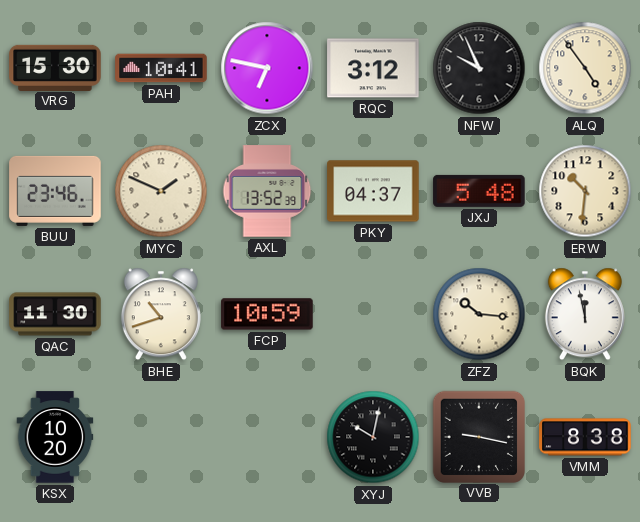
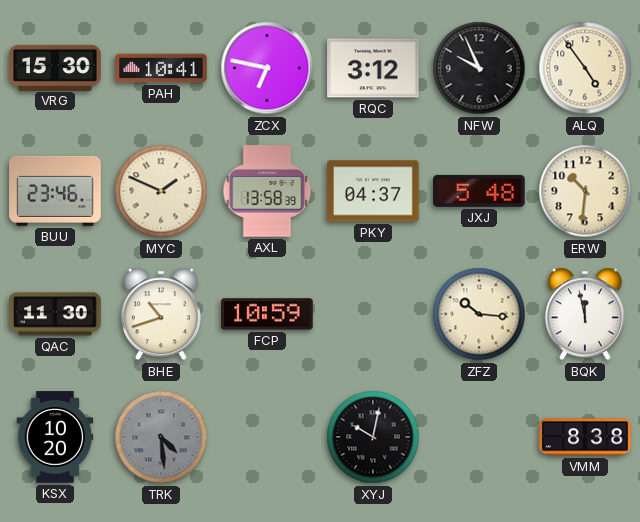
AXL: 13:52 -> 13:58
TRK: none -> 4:29
VVB: 9:17 -> none
